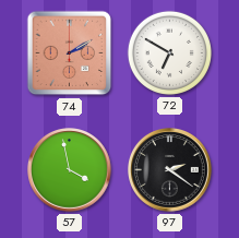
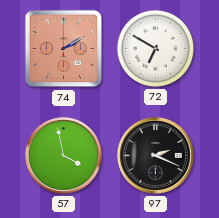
97: 2:21 -> 2:19
